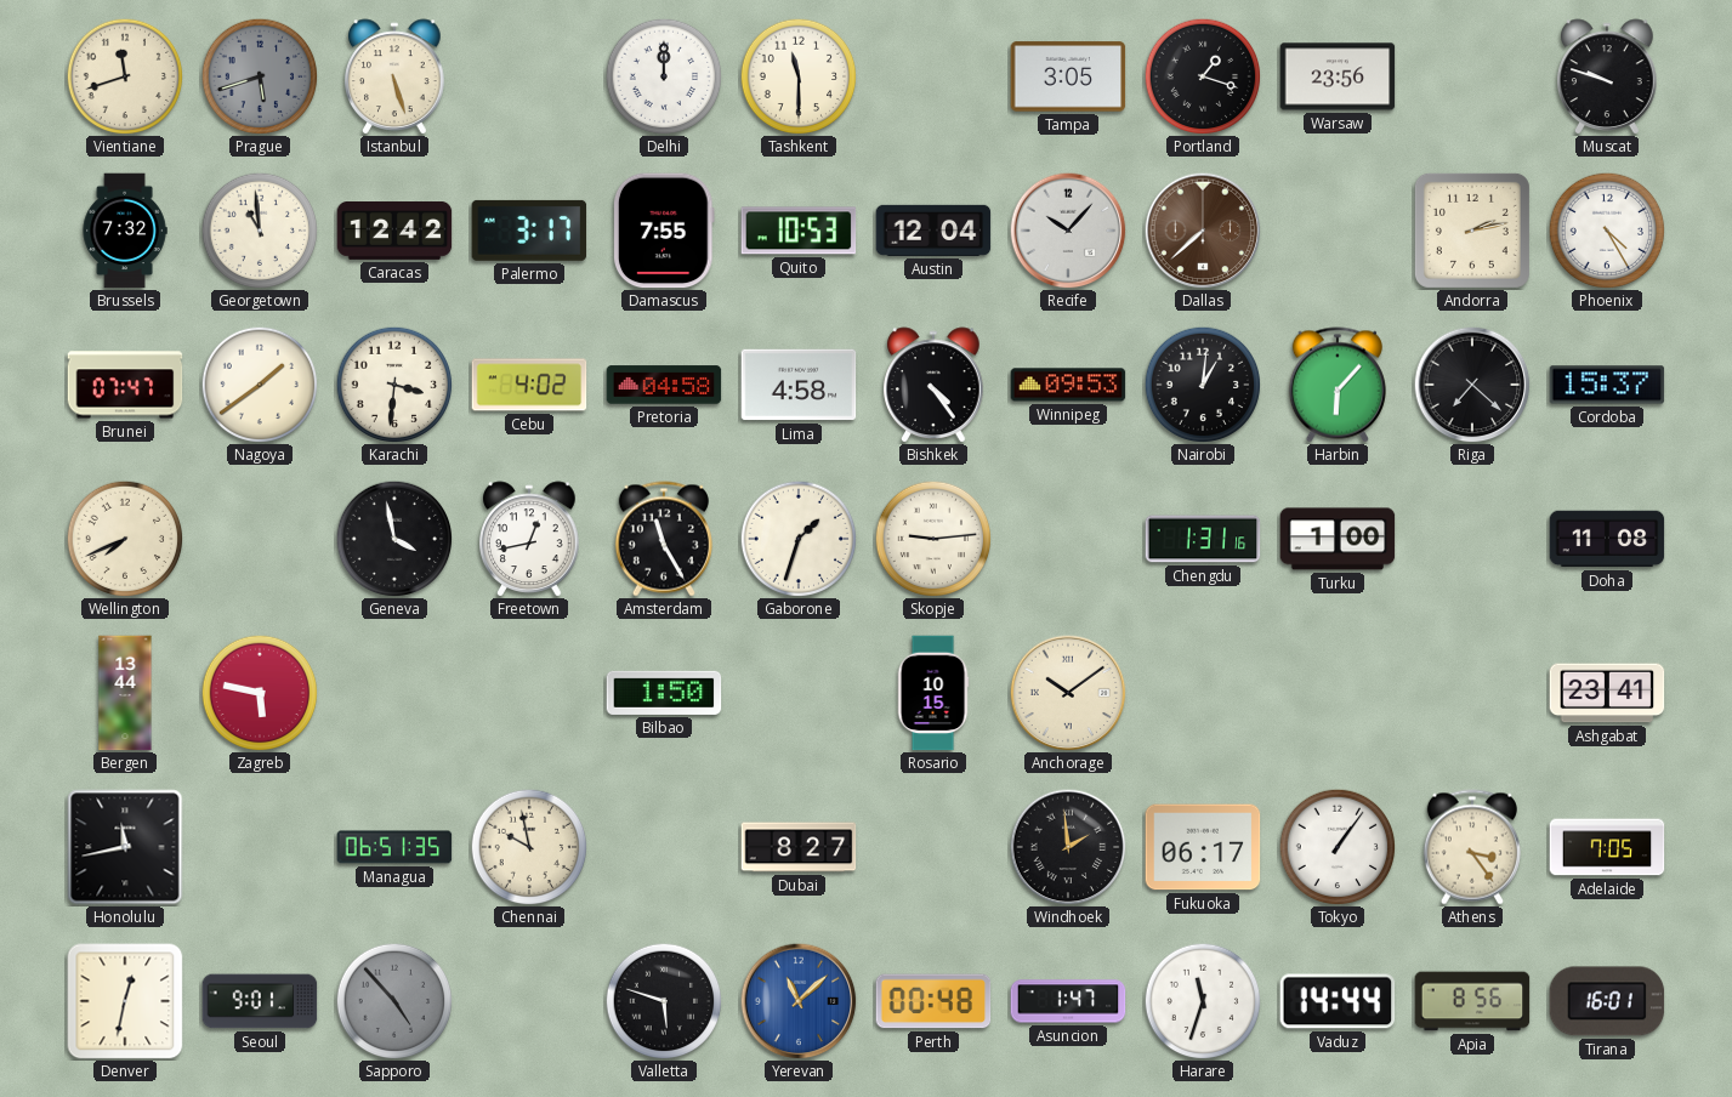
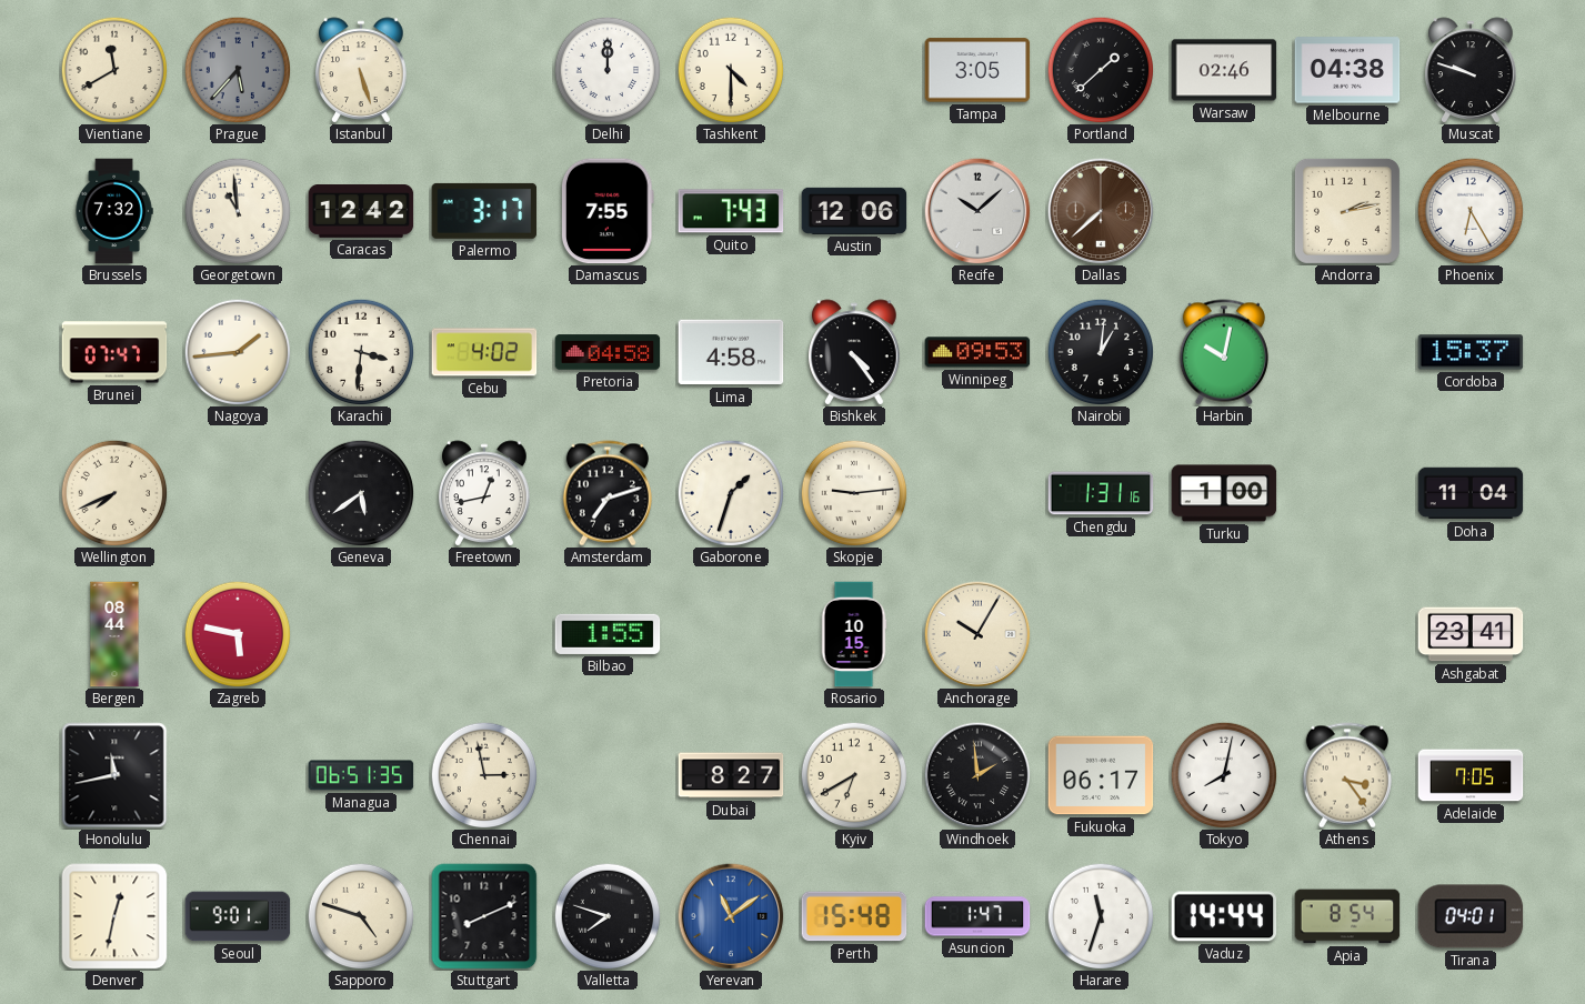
Vientiane: 11:42 -> 11:40
Prague: 5:42 -> 5:37
Tashkent: 11:30 -> 4:30
Portland: 1:18 -> 1:38
Warsaw: 23:56 -> 02:46
Melbourne: none -> 04:38
Quito: 10:53 -> 7:43
Austin: 12:04 -> 12:06
Recife: 10:07 -> 10:08
Phoenix: 4:25 -> 6:25
Nagoya: 1:39 -> 1:44
Harbin: 6:07 -> 10:02
Riga: 7:22 -> none
Geneva: 3:58 -> 5:39
Amsterdam: 11:25 -> 7:12
Doha: 11:08 -> 11:04
Bergen: 13:44 -> 08:44
Bilbao: 1:50 -> 1:55
Anchorage: 10:09 -> 10:05
Chennai: 9:58 -> 2:58
Kyiv: none -> 6:40
Tokyo: 1:06 -> 8:02
Sapporo: 4:53 -> 4:48
Sapporo dial: grey -> cream
Stuttgart: none -> 8:11
Valletta: 5:48 -> 7:48
Yerevan: 11:08 -> 11:09
Perth: 00:48 -> 15:48
Apia: 8:56 -> 8:54
Tirana: 16:01 -> 04:01
